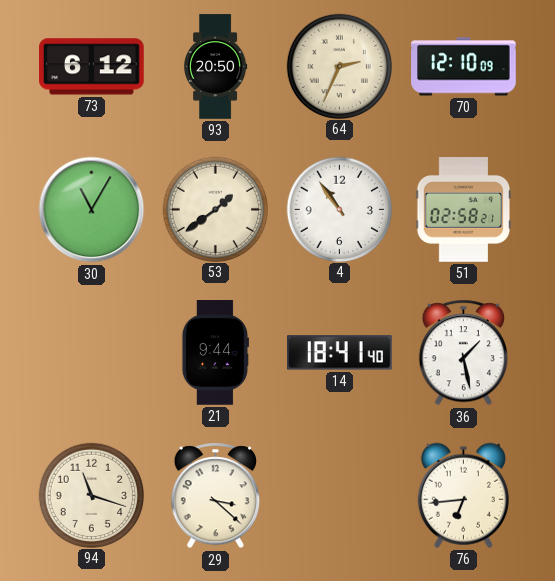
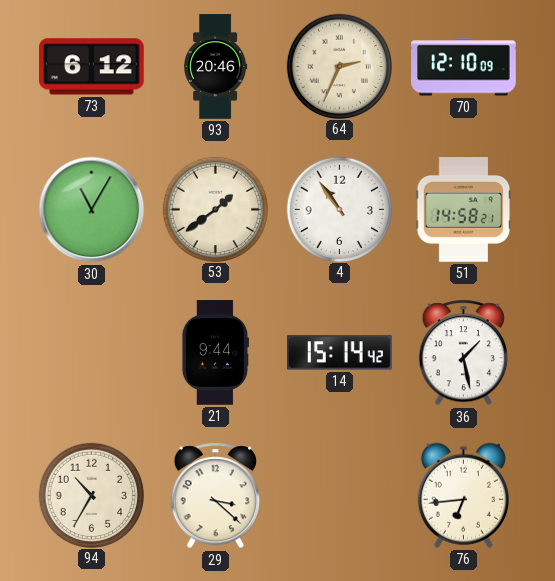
93: 20:50 -> 20:46
51: 02:58 -> 14:58
14: 18:41 -> 15:14
94: 11:18 -> 10:35
